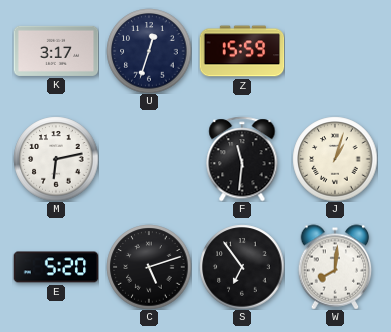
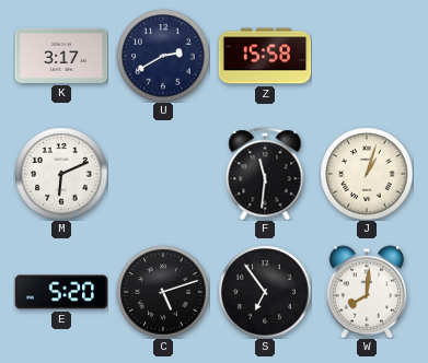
U: 12:33 -> 2:40
Z: 15:59 -> 15:58
M: 6:13 -> 6:11
